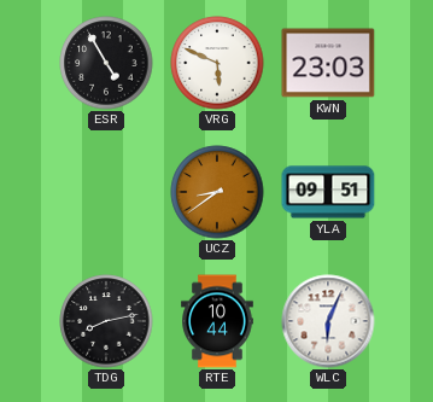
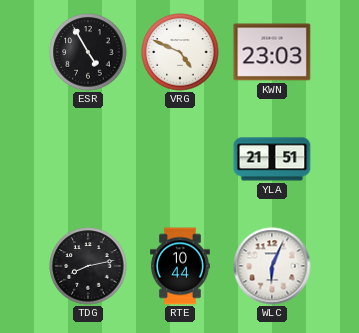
VRG: 5:49 -> 4:49
UCZ: 8:39 -> none
YLA: 09:51 -> 21:51
